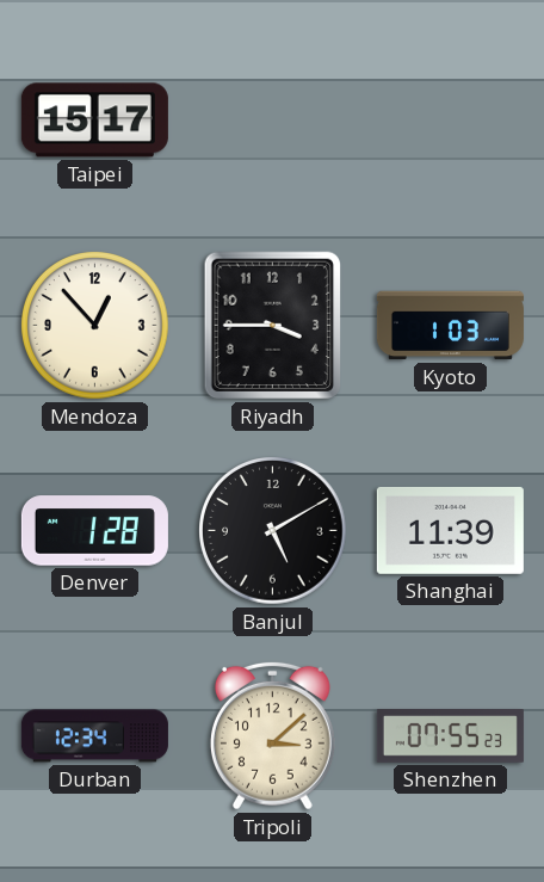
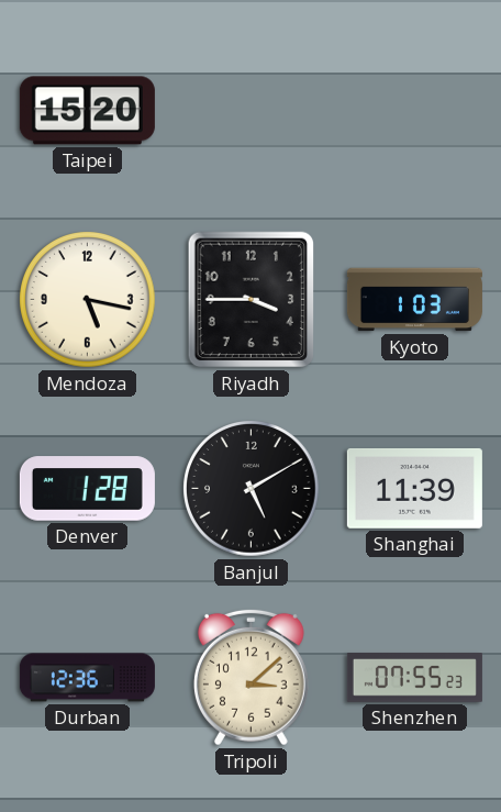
Taipei: 15:17 -> 15:20
Mendoza: 12:53 -> 5:17
Durban: 12:34 -> 12:36
